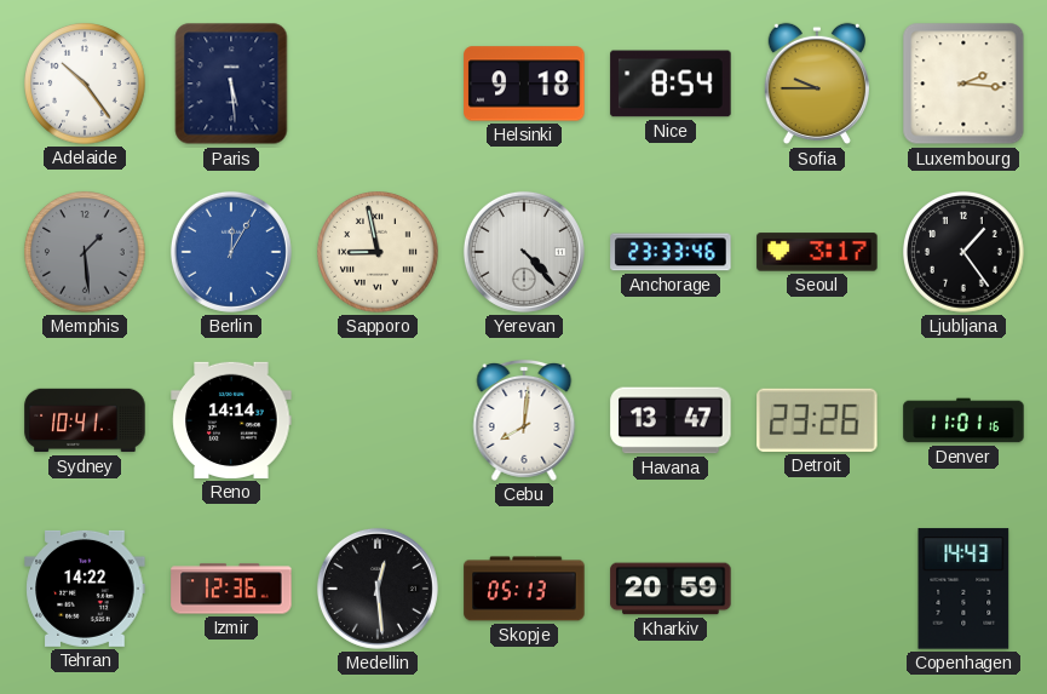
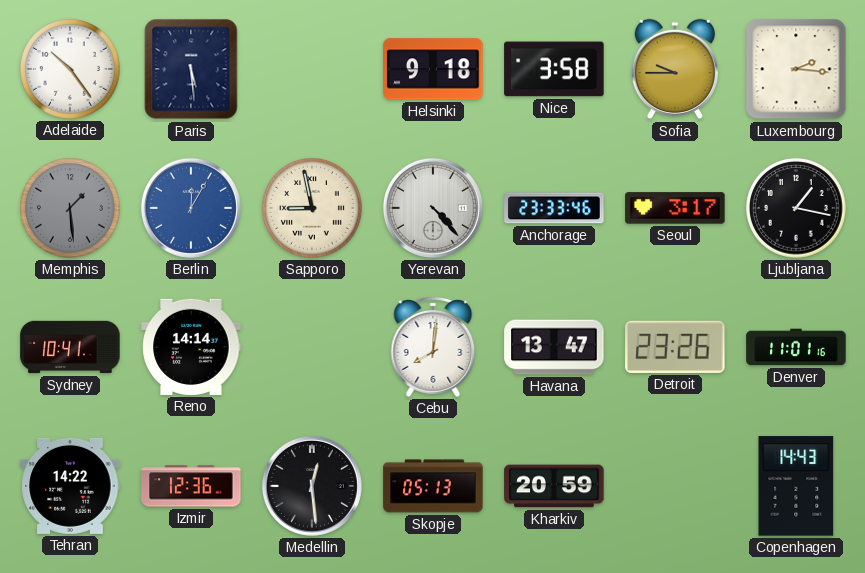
Nice: 8:54 -> 3:58
Ljubljana: 1:24 -> 1:17
